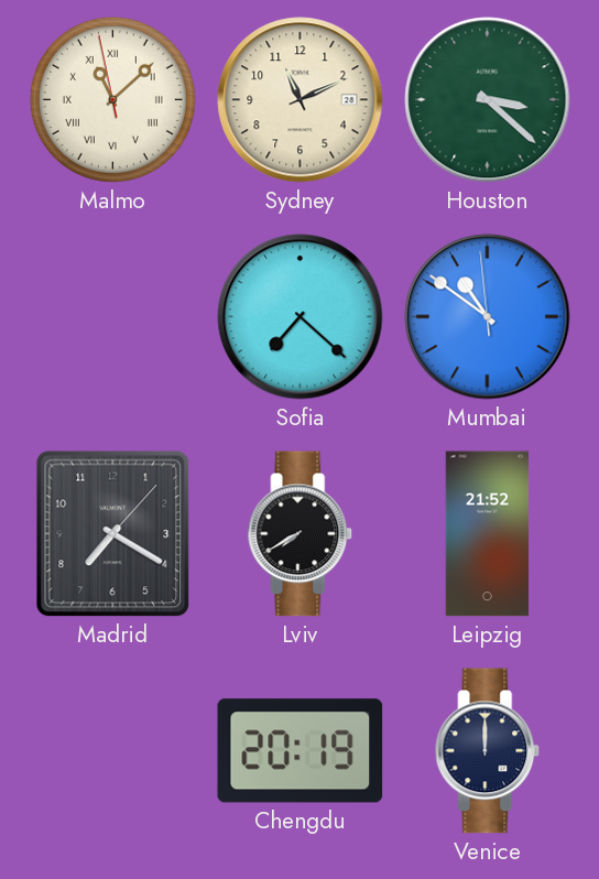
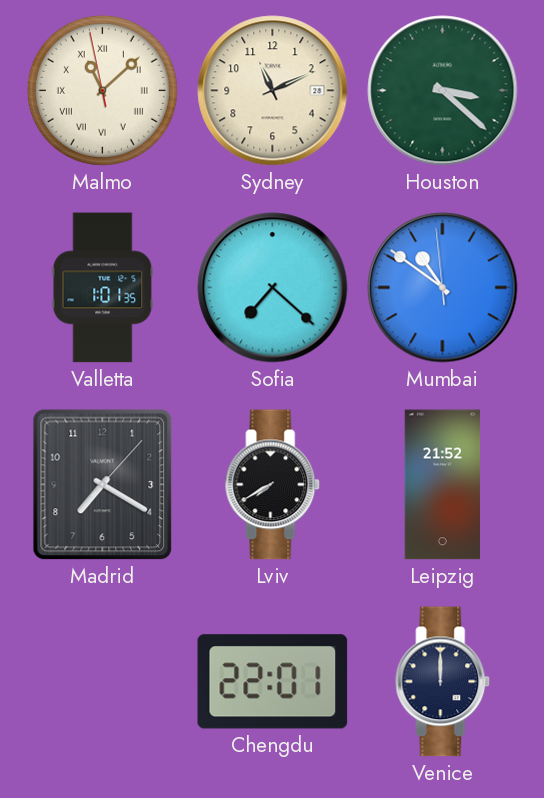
Valletta: none -> 1:01
Chengdu: 20:19 -> 22:01
